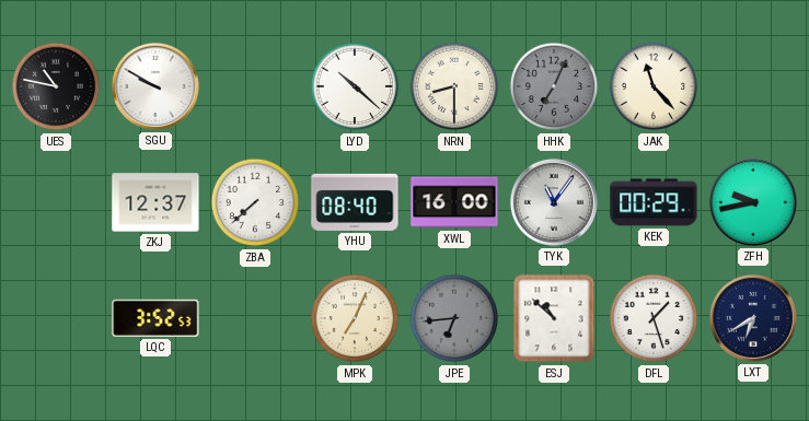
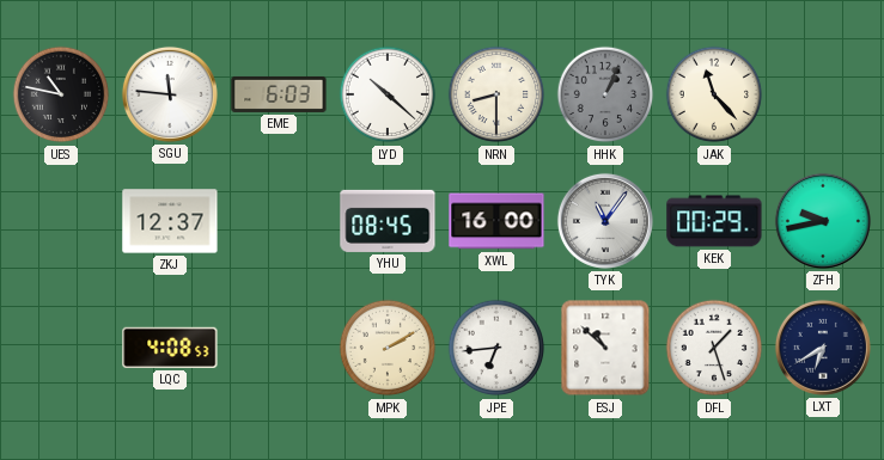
SGU: 9:50 -> 11:46
EME: none -> 6:03
HHK: 7:04 -> 1:04
ZBA: 7:38 -> none
YHU: 08:40 -> 08:45
LQC: 3:52 -> 4:08
MPK: 7:04 -> 2:10
JPE dial: grey -> white
